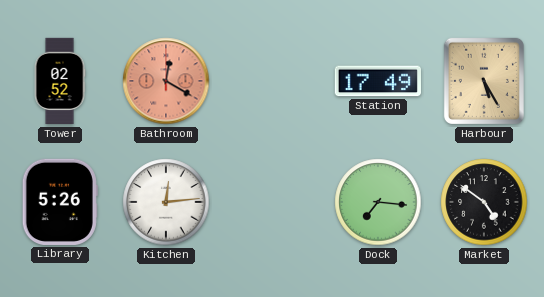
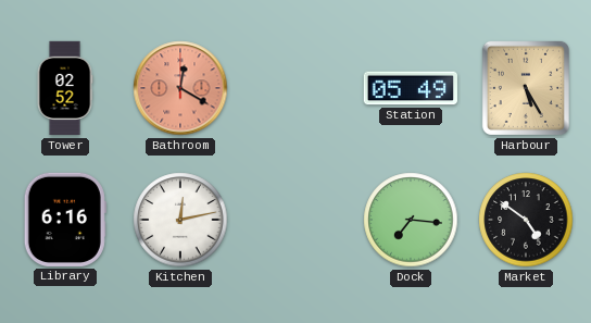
Station: 17:49 -> 05:49
Library: 5:26 -> 6:16
Kitchen: 12:14 -> 12:13
